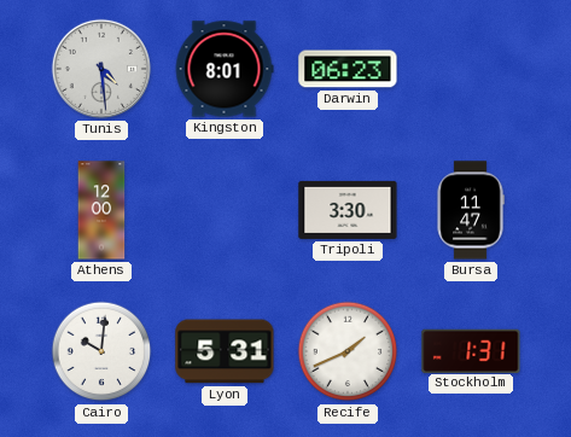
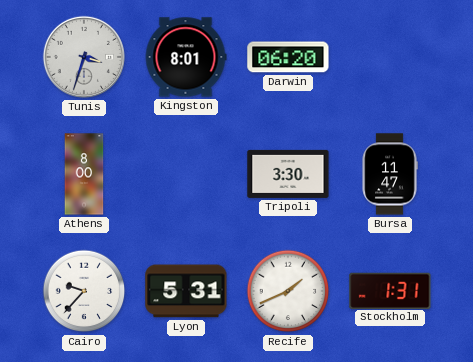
Tunis: 4:29 -> 3:33
Darwin: 06:23 -> 06:20
Athens: 12:00 -> 8:00
Cairo: 10:01 -> 9:37
